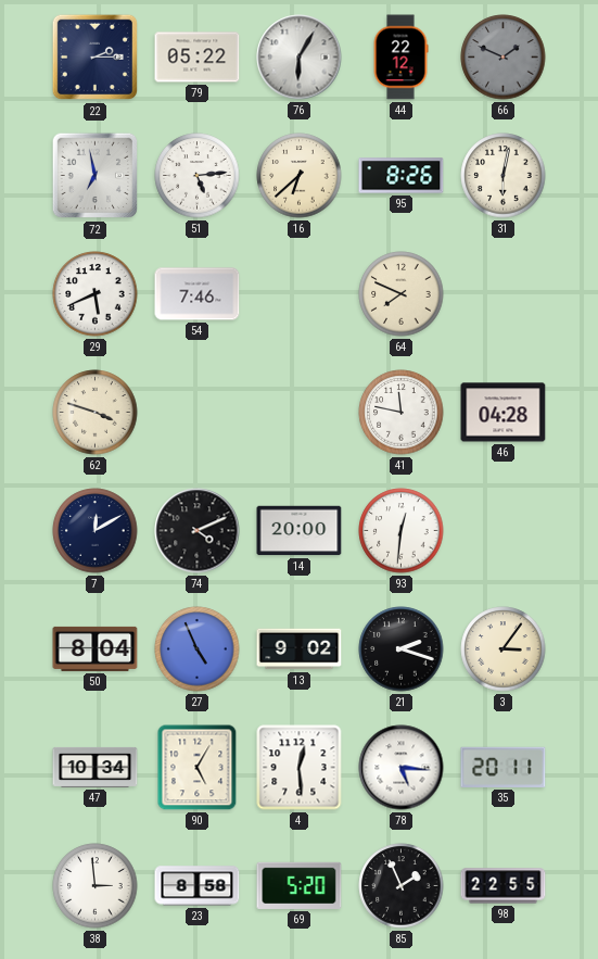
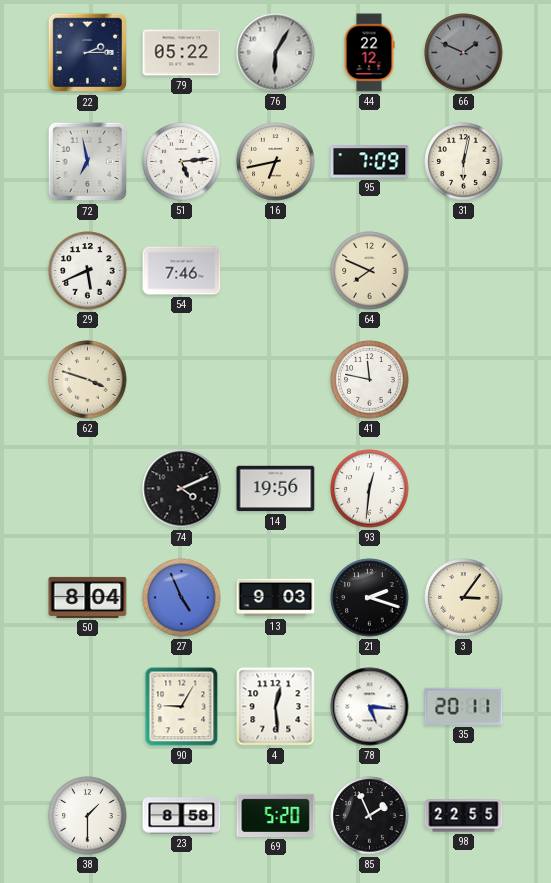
16: 6:38 -> 6:43
95: 8:26 -> 7:09
46: 04:28 -> none
7: 12:10 -> none
14: 20:00 -> 19:56
13: 9:02 -> 9:03
47: 10:34 -> none
90: 5:05 -> 9:05
38: 2:59 -> 1:30
